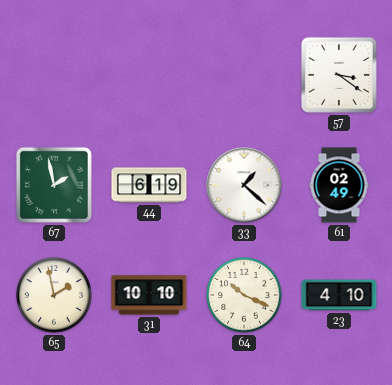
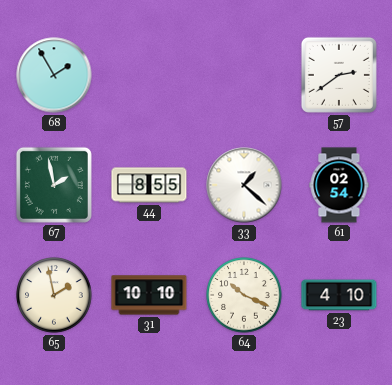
68: none -> 1:55
57: 3:21 -> 2:39
44: 6:19 -> 8:55
61: 02:49 -> 02:54
